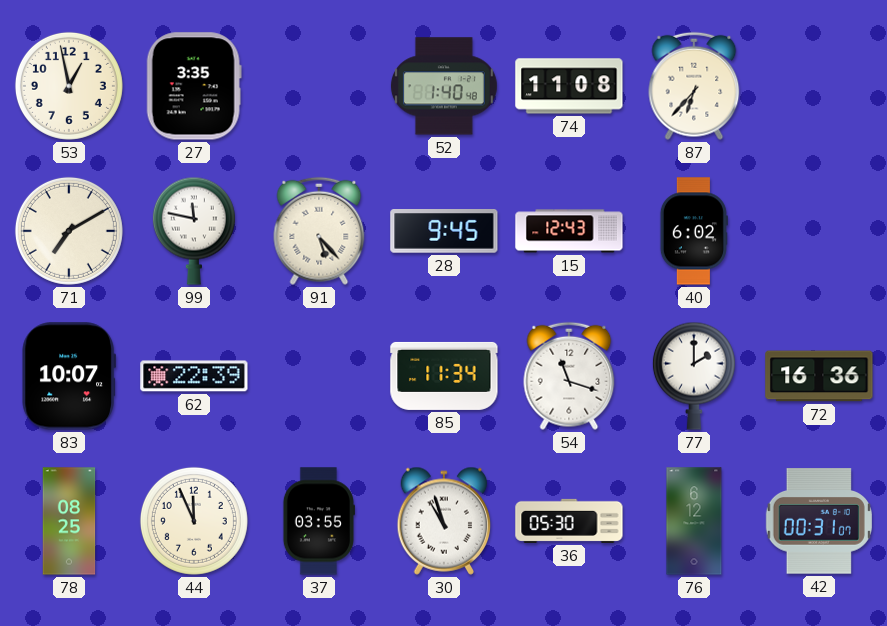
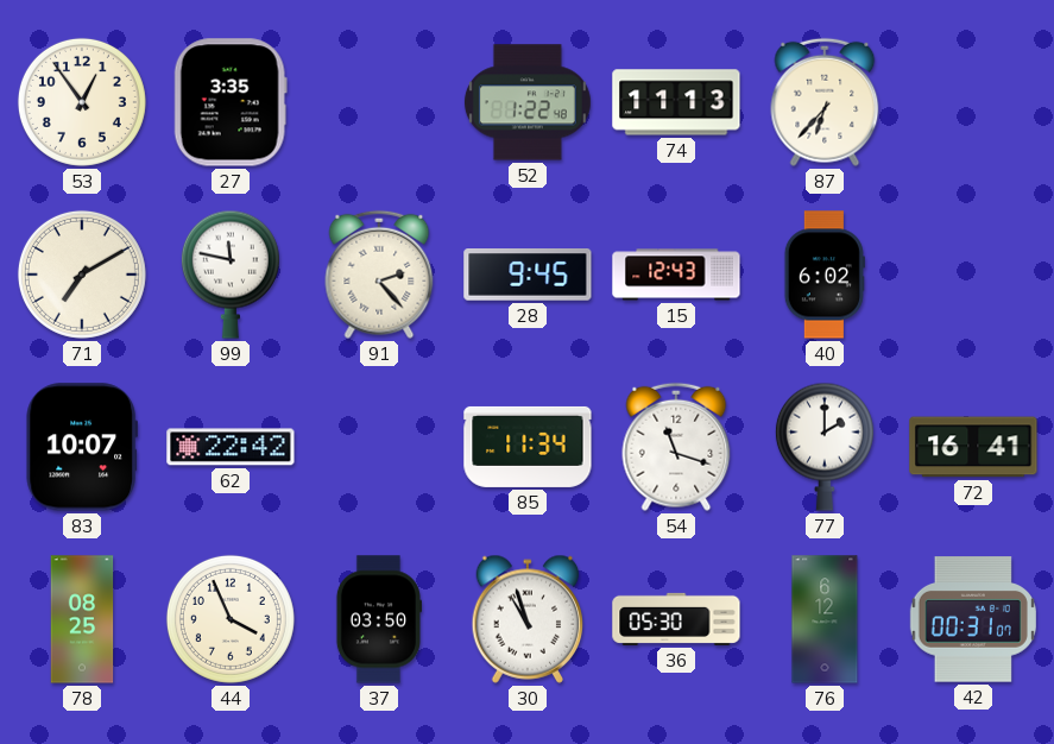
53: 12:58 -> 12:54
52: 1:40 -> 1:22
74: 11:08 -> 11:13
91: 5:23 -> 2:23
62: 22:39 -> 22:42
72: 16:36 -> 16:41
44: 11:56 -> 3:56
37: 03:55 -> 03:50
